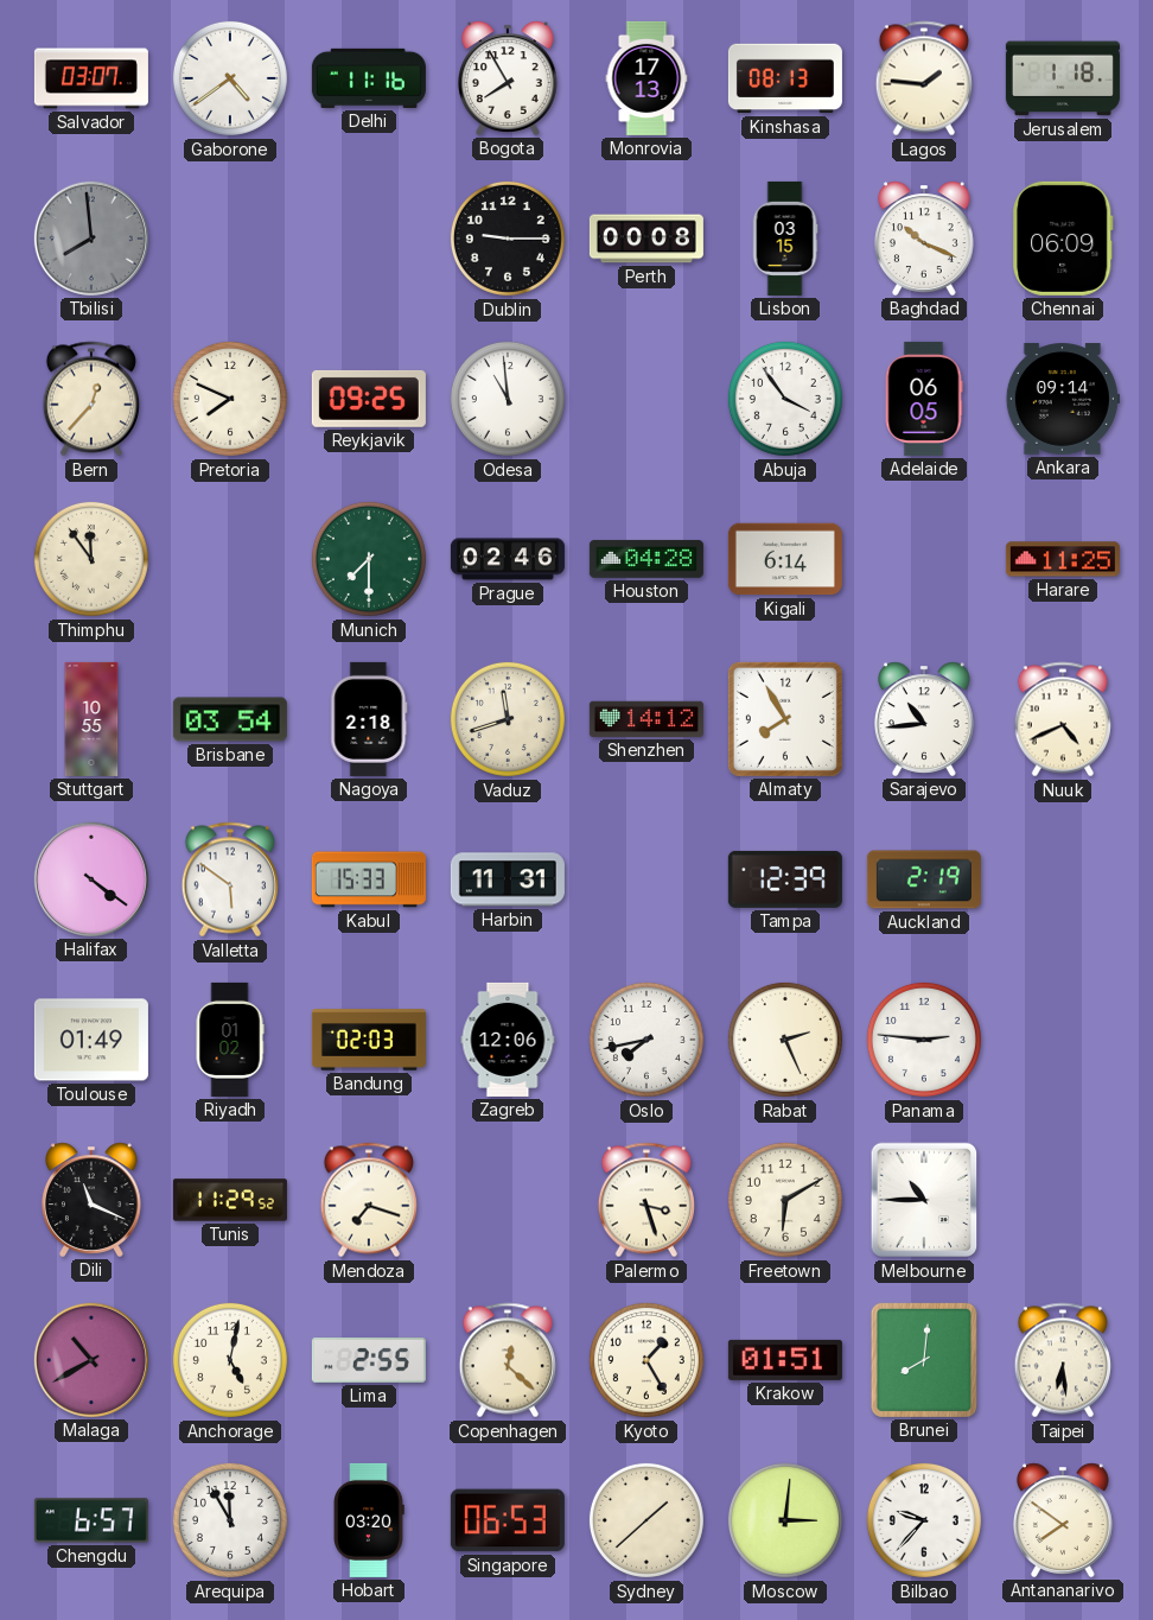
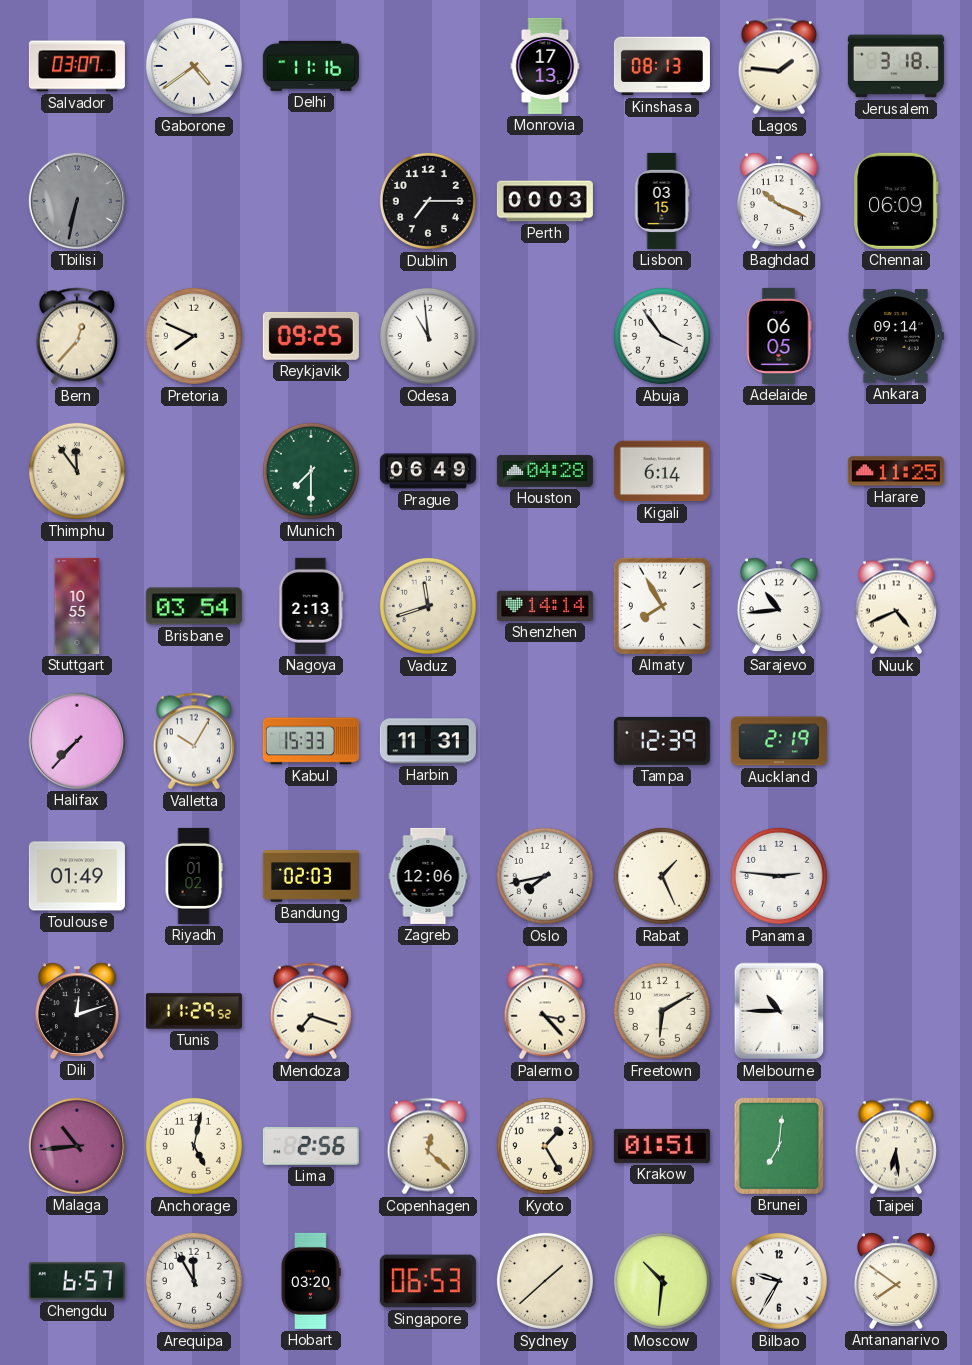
Bogota: 7:55 -> none
Jerusalem: 1:18 -> 3:18
Tbilisi: 7:59 -> 6:32
Dublin: 9:15 -> 7:15
Perth: 00:08 -> 00:03
Prague: 02:46 -> 06:49
Nagoya: 2:18 -> 2:13
Shenzhen: 14:12 -> 14:14
Halifax: 4:21 -> 7:37
Valletta: 5:51 -> 10:05
Rabat: 2:26 -> 1:26
Dili: 11:19 -> 12:12
Palermo: 3:27 -> 3:23
Malaga: 10:40 -> 10:44
Lima: 2:55 -> 2:56
Brunei: 8:01 -> 7:01
Moscow: 3:01 -> 10:31
Bilbao: 9:37 -> 9:35
